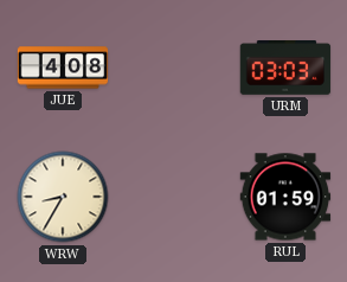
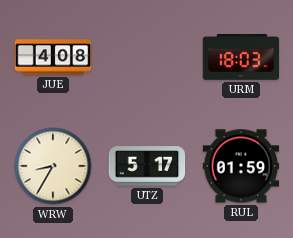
URM: 03:03 -> 18:03
UTZ: none -> 5:17
